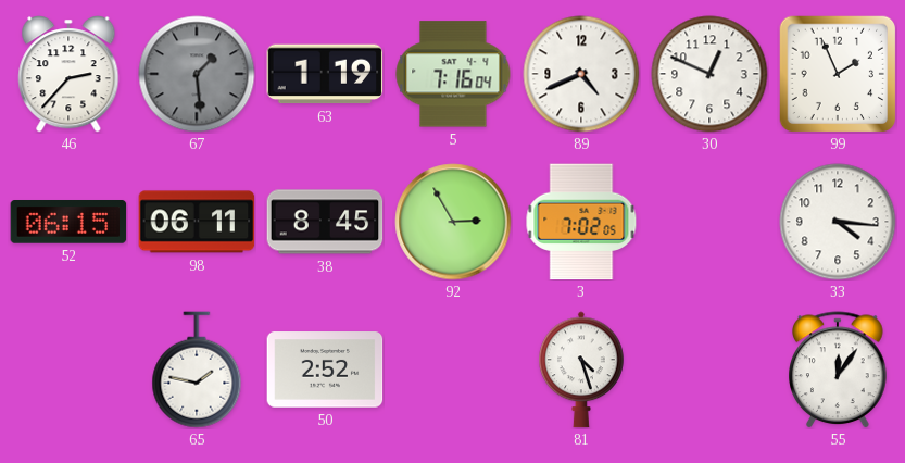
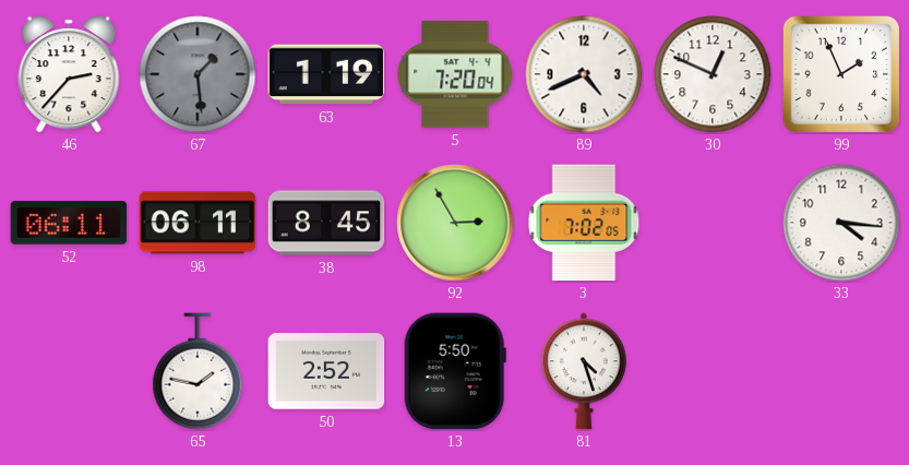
5: 7:16 -> 7:20
52: 06:15 -> 06:11
13: none -> 5:50
55: 12:06 -> none
